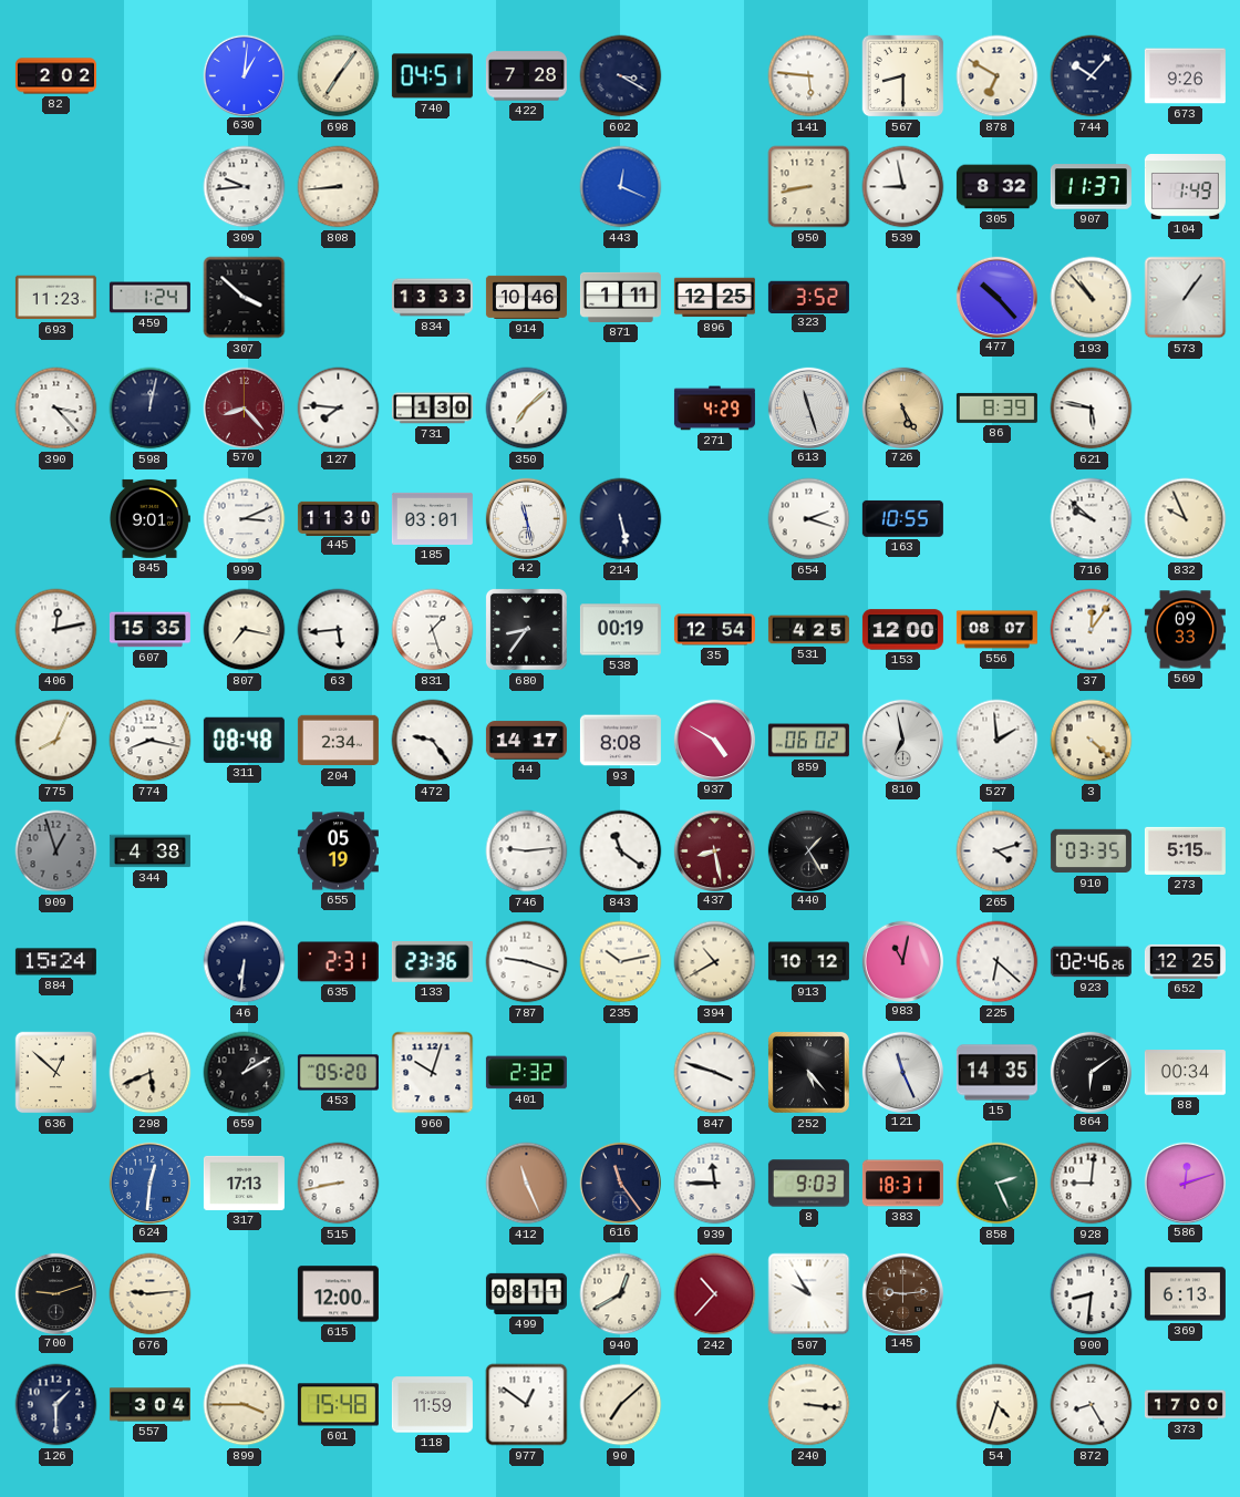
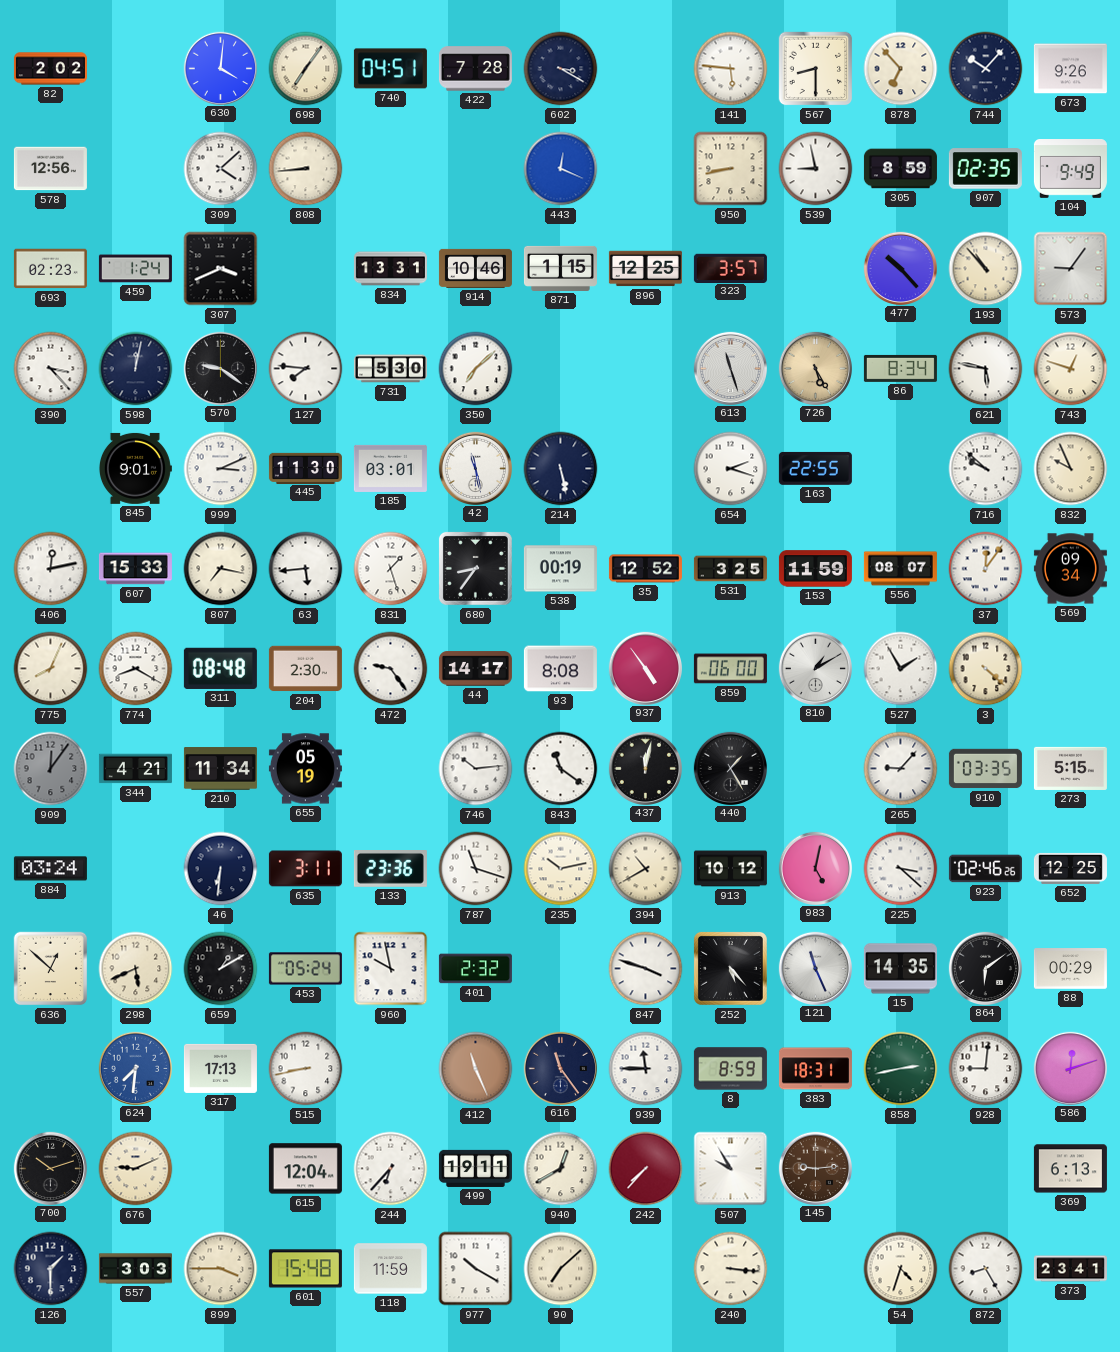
630: 1:01 -> 4:01
878: 6:50 -> 6:53
578: none -> 12:56
309: 9:44 -> 4:08
305: 8:32 -> 8:59
907: 11:37 -> 02:35
104: 1:49 -> 9:49
693: 11:23 -> 02:23
307: 3:52 -> 3:41
834: 13:33 -> 13:31
871: 1:11 -> 1:15
323: 3:52 -> 3:57
573: 1:06 -> 9:06
570: 8:23 -> 9:21
570 dial: burgundy -> black
731: 1:30 -> 5:30
271: 4:29 -> none
86: 8:39 -> 8:34
743: none -> 12:48
163: 10:55 -> 22:55
607: 15:35 -> 15:33
35: 12:54 -> 12:52
531: 4:25 -> 3:25
153: 12:00 -> 11:59
569: 09:33 -> 09:34
774: 8:17 -> 8:20
204: 2:34 -> 2:30
937: 4:50 -> 4:54
859: 06:02 -> 06:00
810: 6:58 -> 1:10
527: 1:59 -> 1:55
909: 12:57 -> 12:06
344: 4:38 -> 4:21
210: none -> 11:34
746: 9:14 -> 10:14
437: 8:28 -> 12:02
437 dial: burgundy -> black
265: 4:12 -> 9:07
884: 15:24 -> 03:24
635: 2:31 -> 3:11
787: 9:18 -> 11:18
983: 11:02 -> 5:02
225: 6:22 -> 3:22
453: 05:20 -> 05:24
960: 10:03 -> 9:58
88: 00:34 -> 00:29
624: 12:31 -> 7:31
8: 9:03 -> 8:59
858: 2:26 -> 2:43
700: 9:12 -> 10:12
676: 9:14 -> 9:11
615: 12:00 -> 12:04
244: none -> 6:37
499: 08:11 -> 19:11
242: 10:37 -> 7:37
900: 8:31 -> none
557: 3:04 -> 3:03
977: 12:51 -> 10:20
373: 17:00 -> 23:41
